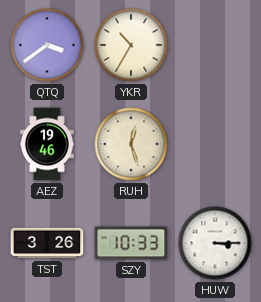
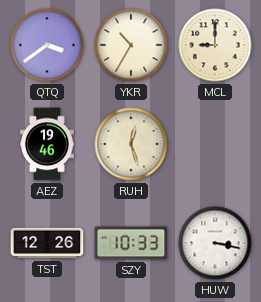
MCL: none -> 9:00
TST: 3:26 -> 12:26
HUW: 3:15 -> 3:17
